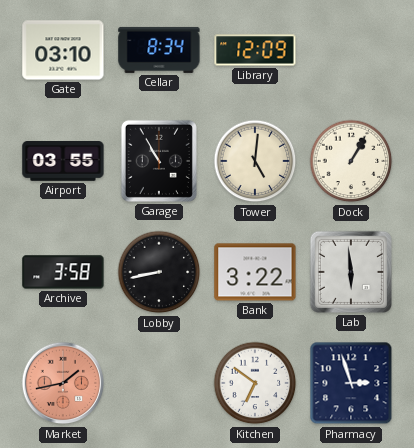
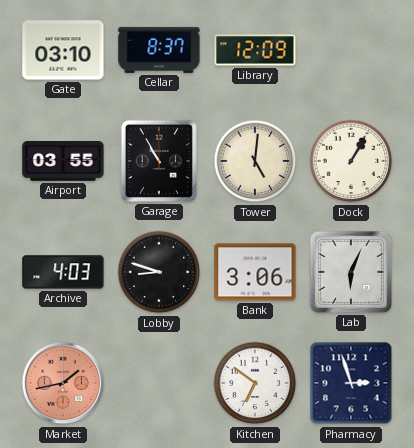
Cellar: 8:34 -> 8:37
Archive: 3:58 -> 4:03
Lobby: 8:43 -> 8:48
Bank: 3:22 -> 3:06
Lab: 5:59 -> 6:04
